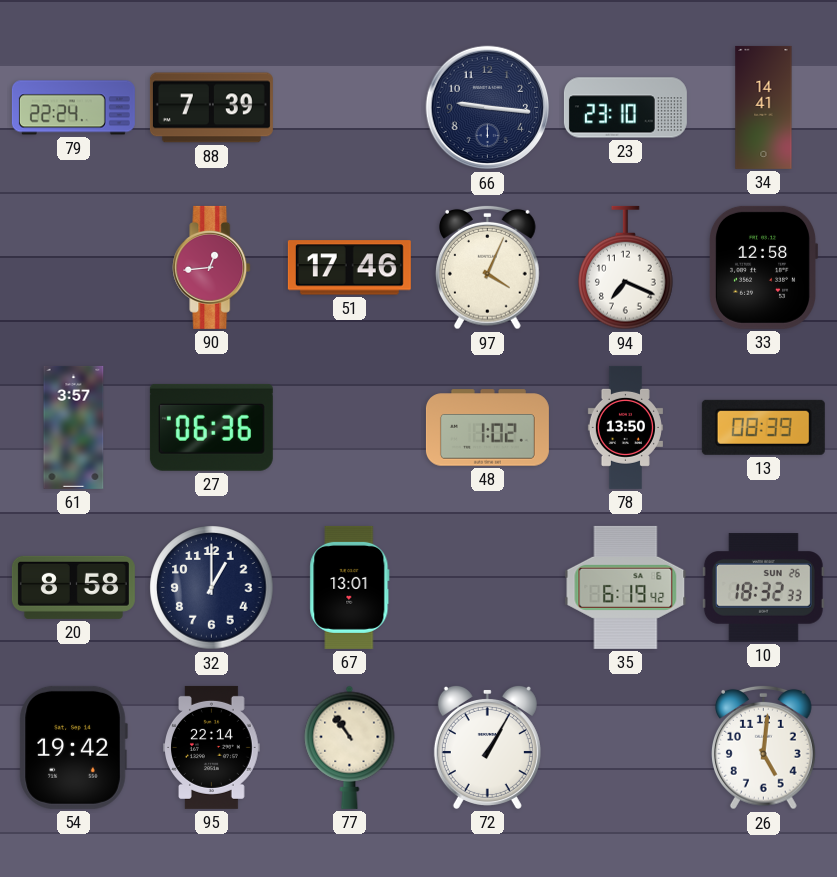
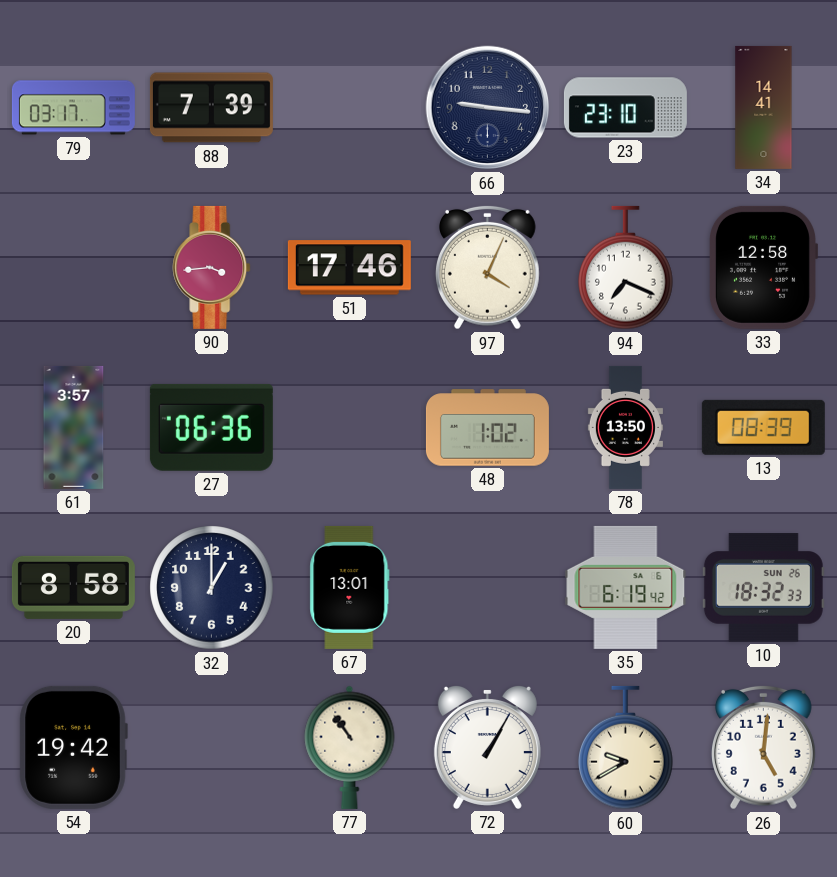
79: 22:24 -> 03:17
90: 12:44 -> 3:44
95: 22:14 -> none
60: none -> 9:40
